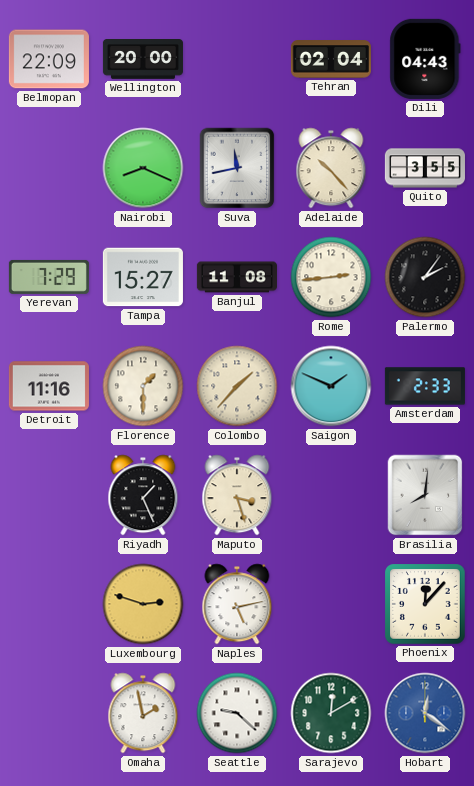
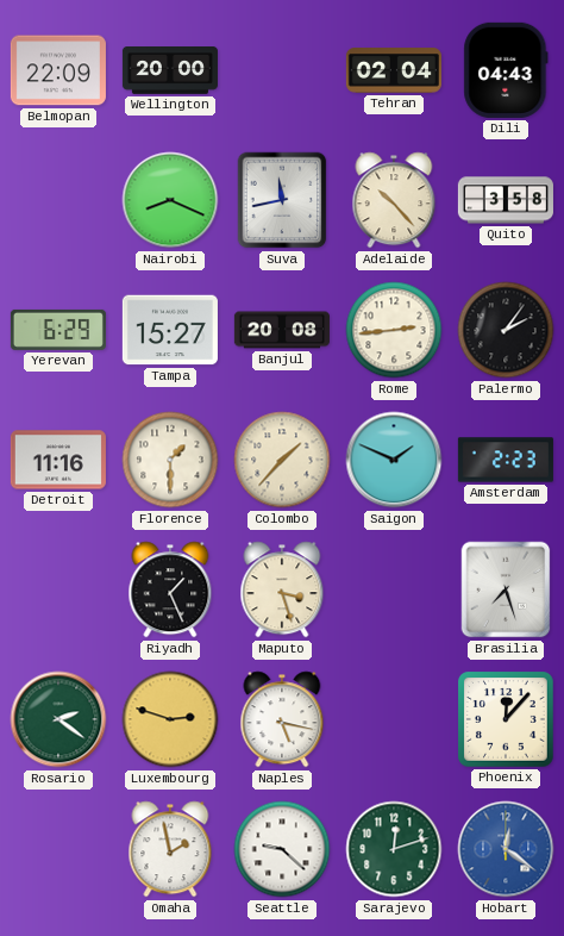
Quito: 3:55 -> 3:58
Yerevan: 7:29 -> 6:29
Banjul: 11:08 -> 20:08
Amsterdam: 2:33 -> 2:23
Brasilia: 8:01 -> 7:27
Rosario: none -> 2:21
Naples: 5:13 -> 5:17
Sarajevo: 12:10 -> 12:12
